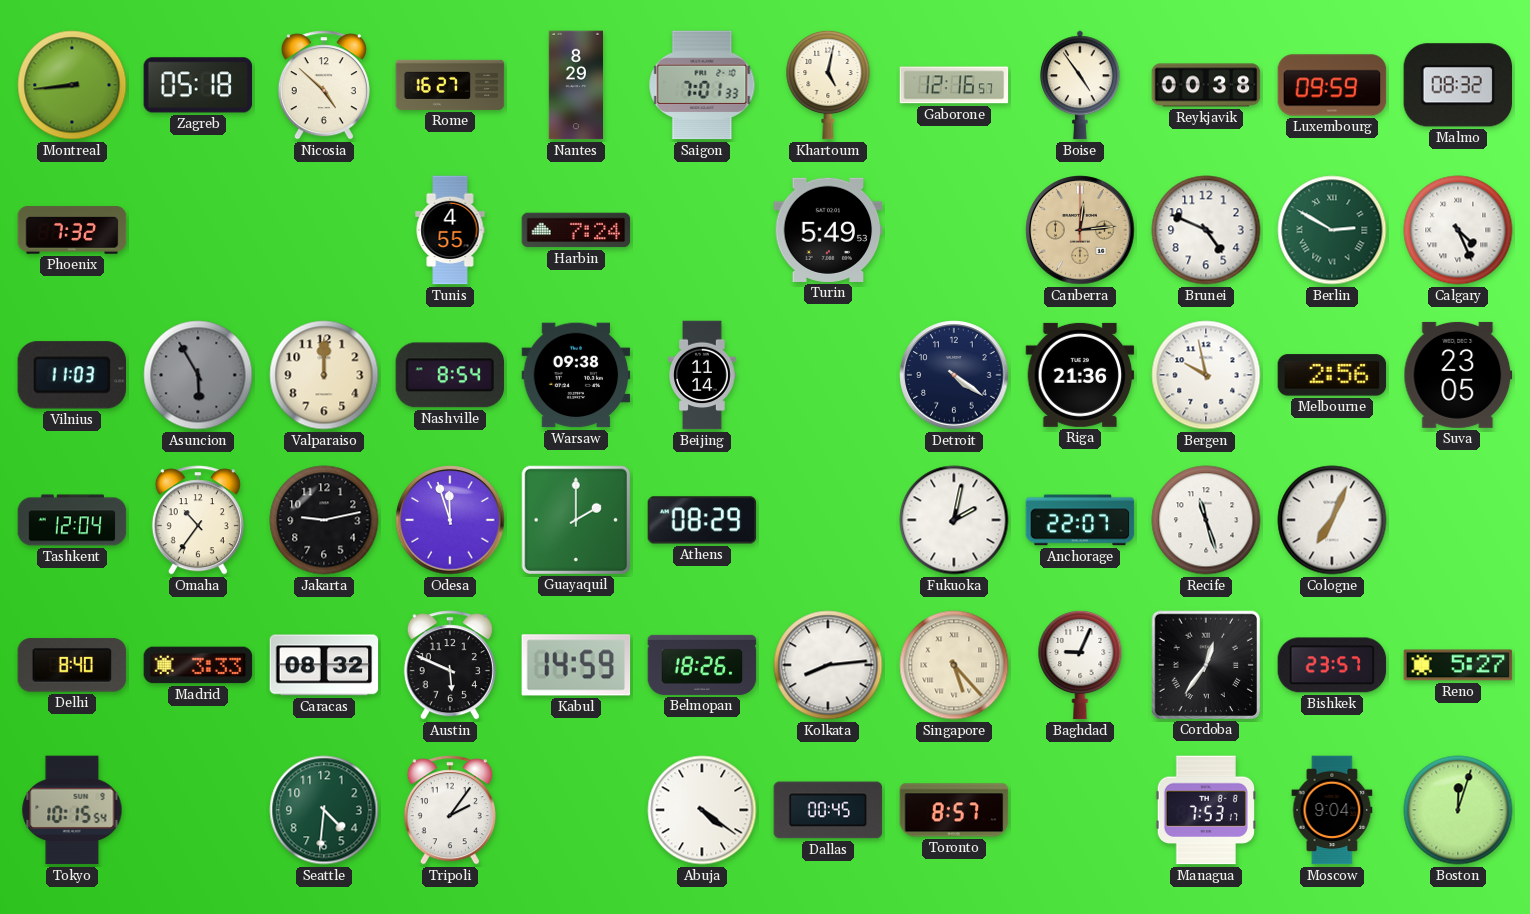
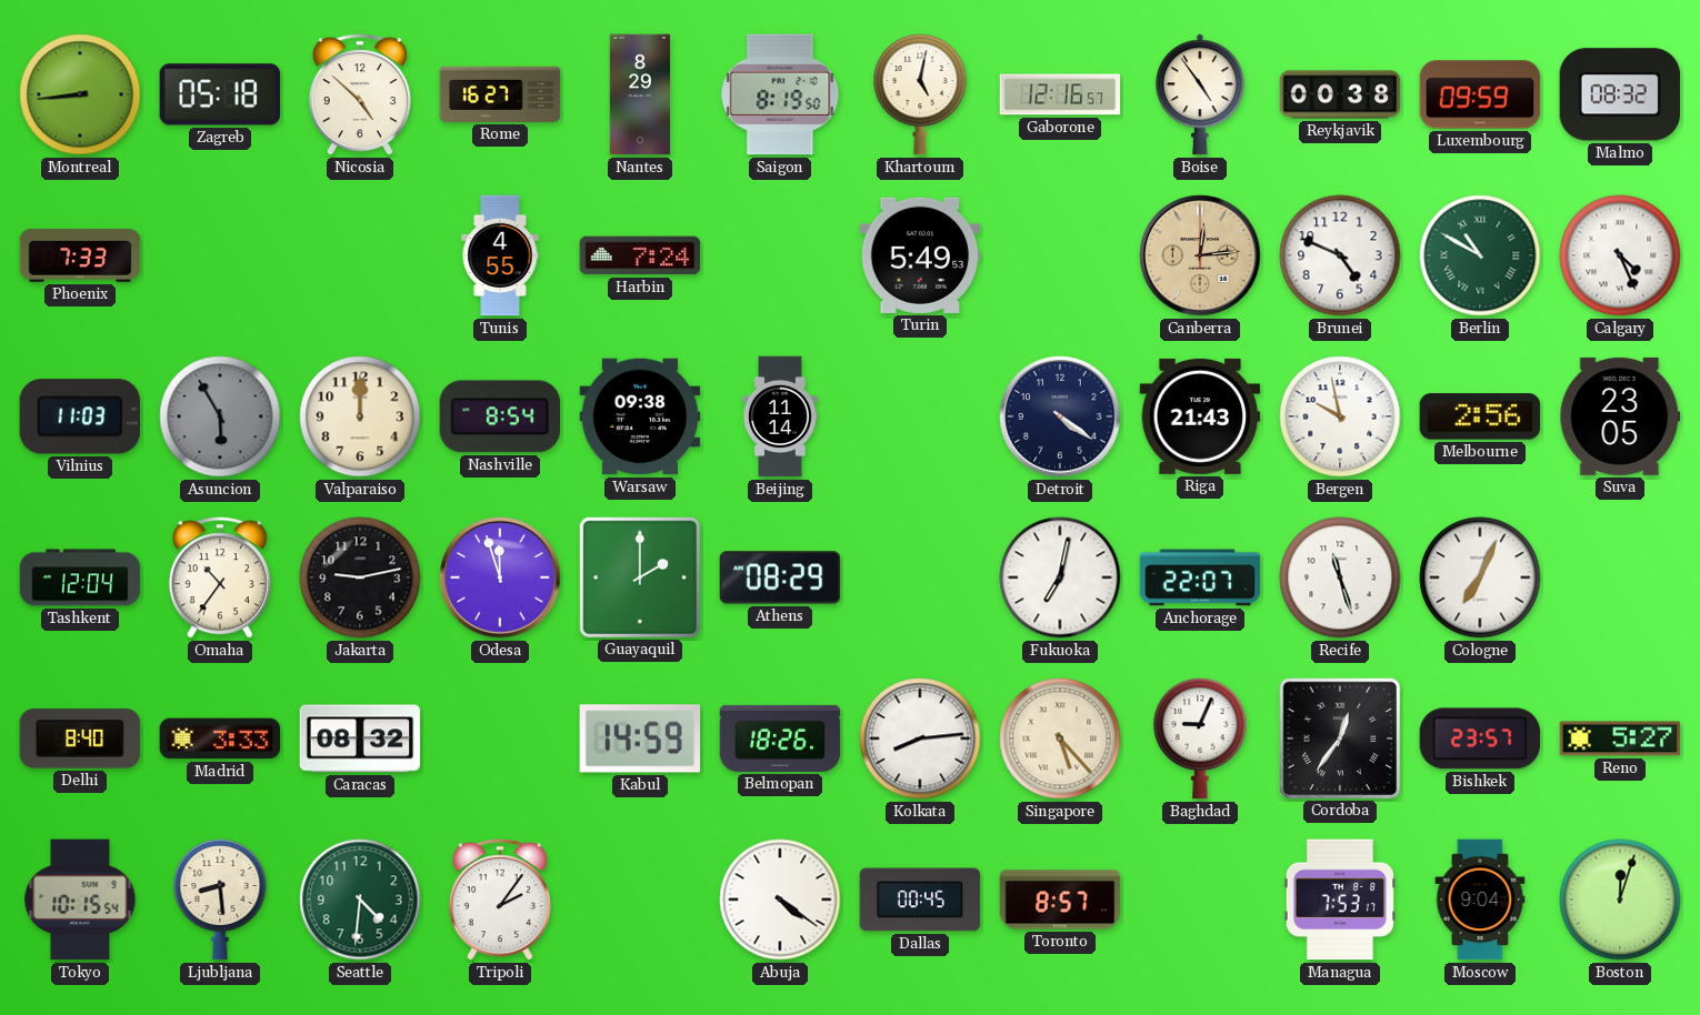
Saigon: 7:01 -> 8:19
Phoenix: 7:32 -> 7:33
Berlin: 2:50 -> 10:50
Riga: 21:36 -> 21:43
Fukuoka: 2:02 -> 7:02
Austin: 5:49 -> none
Ljubljana: none -> 8:29
